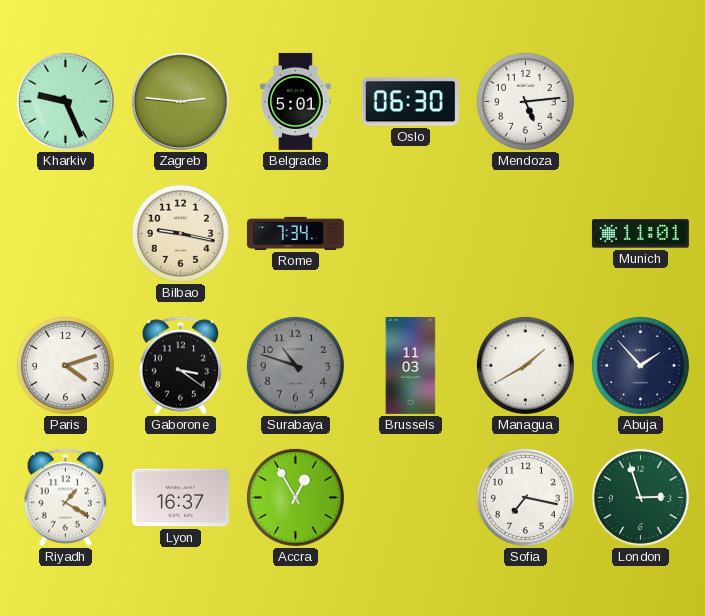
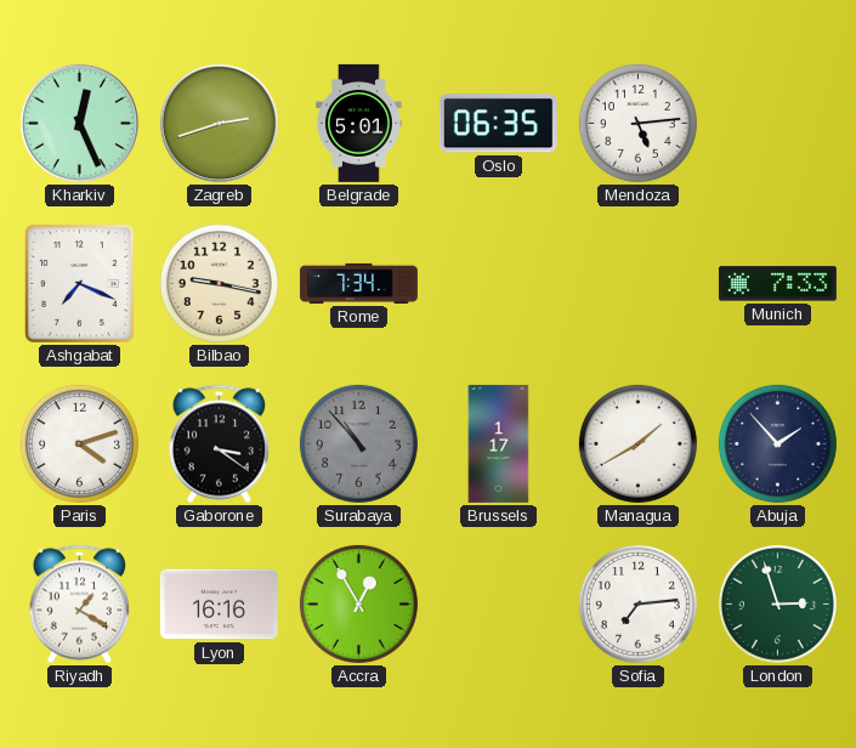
Kharkiv: 9:26 -> 12:26
Zagreb: 2:46 -> 2:42
Oslo: 06:30 -> 06:35
Ashgabat: none -> 7:19
Munich: 11:01 -> 7:33
Surabaya: 10:48 -> 10:53
Brussels: 11:03 -> 1:17
Lyon: 16:37 -> 16:16
Sofia: 7:17 -> 7:14
